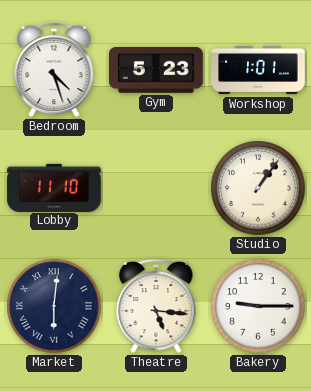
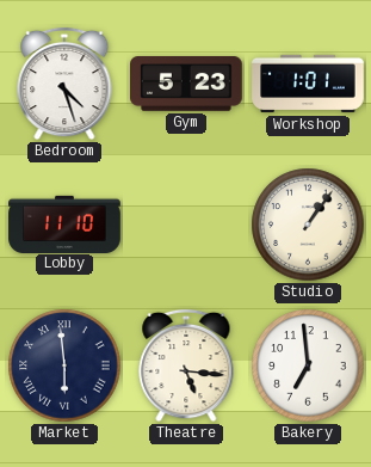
Market: 6:01 -> 5:59
Bakery: 9:15 -> 6:59
